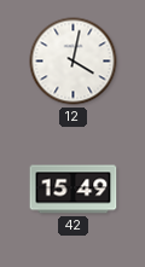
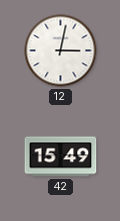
12: 4:02 -> 3:02
